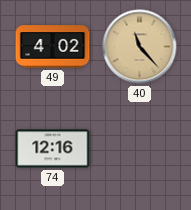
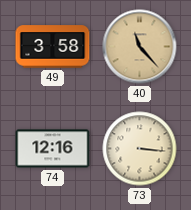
49: 4:02 -> 3:58
73: none -> 3:16
